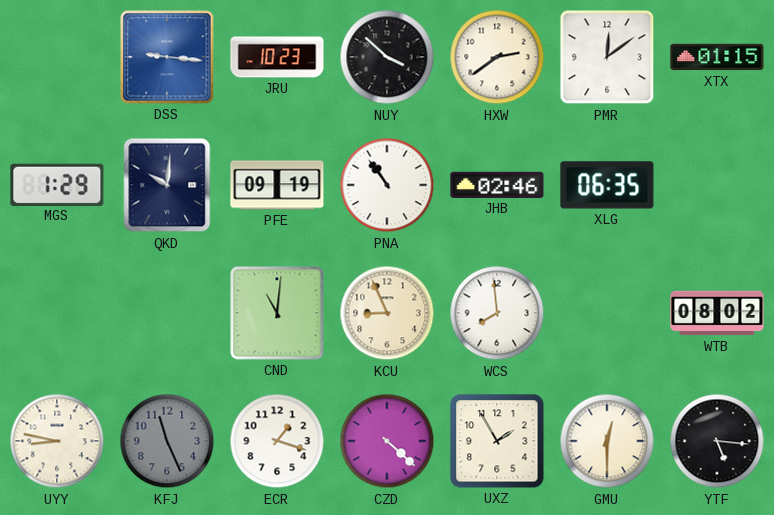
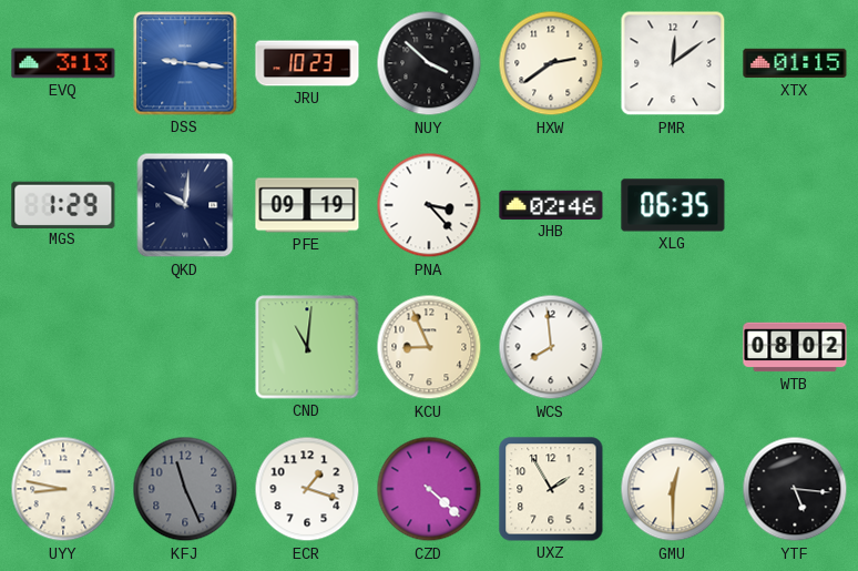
EVQ: none -> 3:13
PNA: 10:54 -> 3:23
